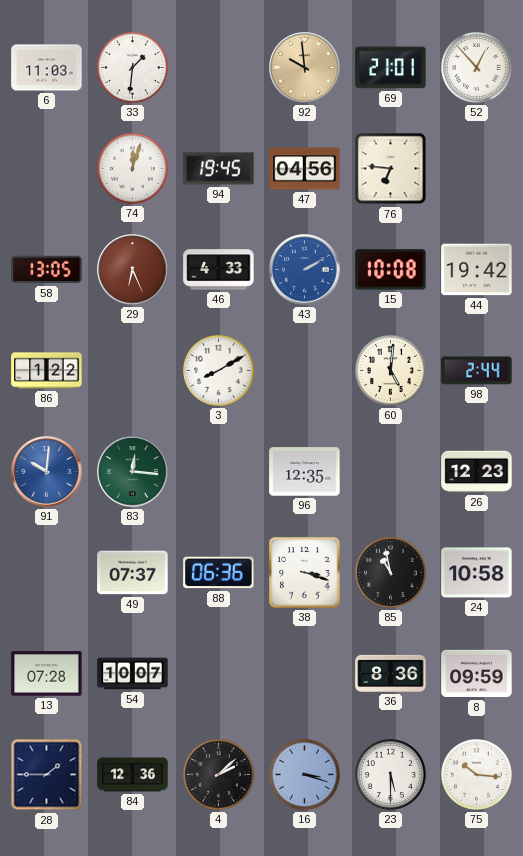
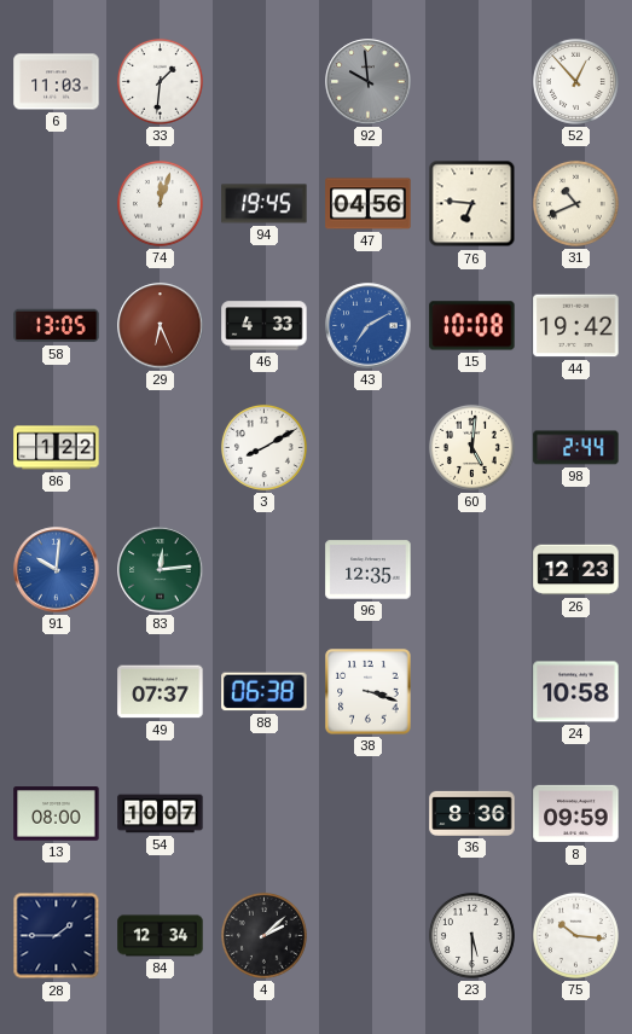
92 dial: champagne -> grey
69: 21:01 -> none
31: none -> 10:41
43: 2:10 -> 7:10
83: 12:16 -> 12:14
88: 06:36 -> 06:38
85: 10:58 -> none
13: 07:28 -> 08:00
84: 12:36 -> 12:34
16: 3:18 -> none
